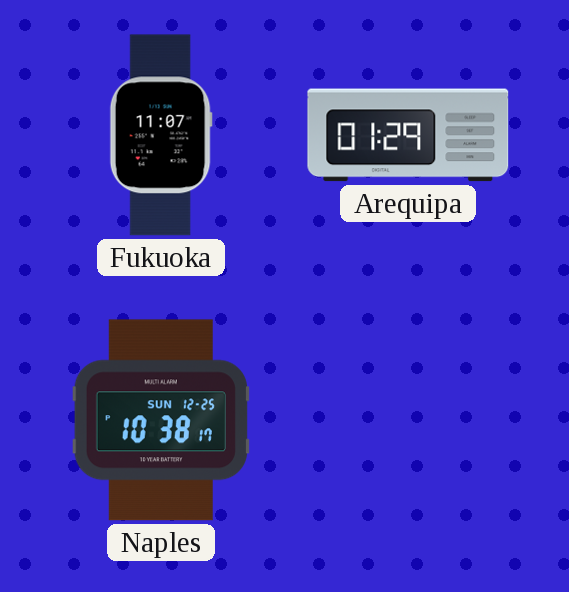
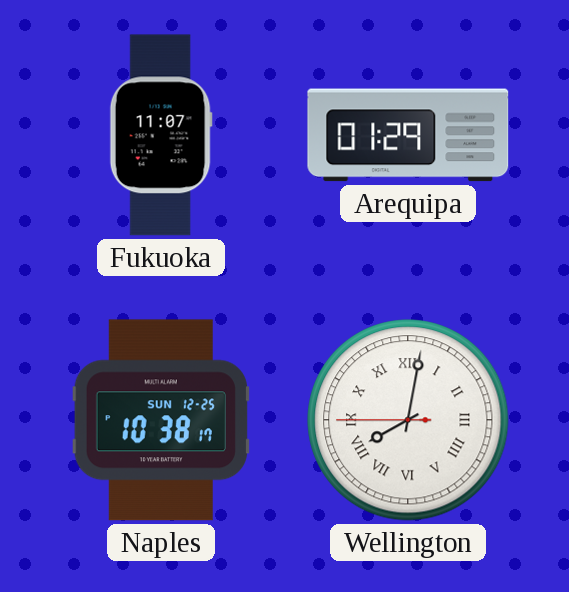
Wellington: none -> 8:01
